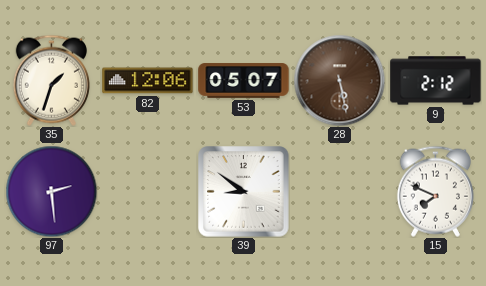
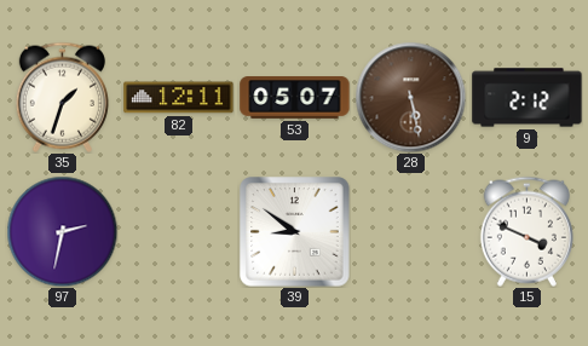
82: 12:06 -> 12:11
97: 2:29 -> 2:32
15: 7:49 -> 3:49
